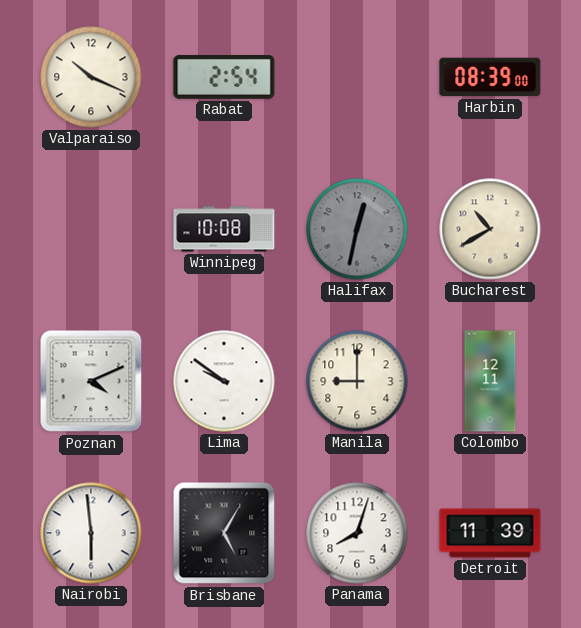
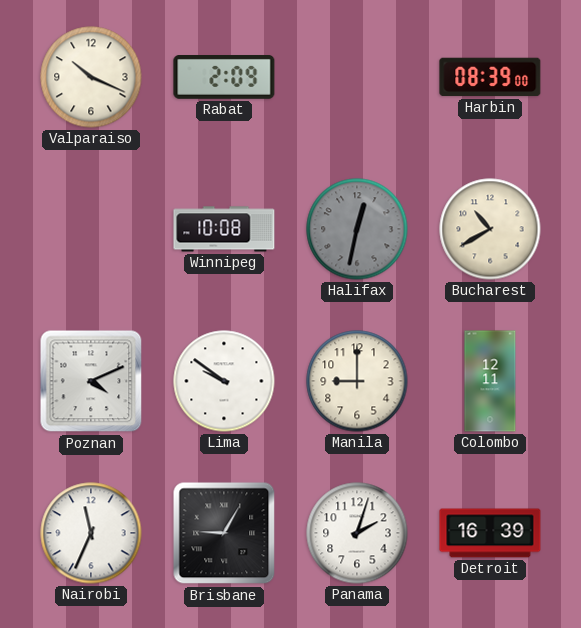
Rabat: 2:54 -> 2:09
Nairobi: 5:59 -> 11:34
Brisbane: 5:05 -> 9:05
Panama: 8:03 -> 2:03
Detroit: 11:39 -> 16:39
